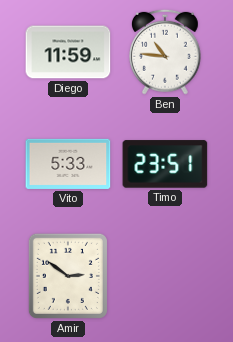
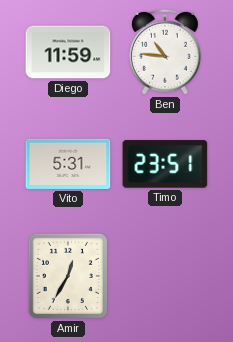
Vito: 5:33 -> 5:31
Amir: 2:51 -> 12:35
